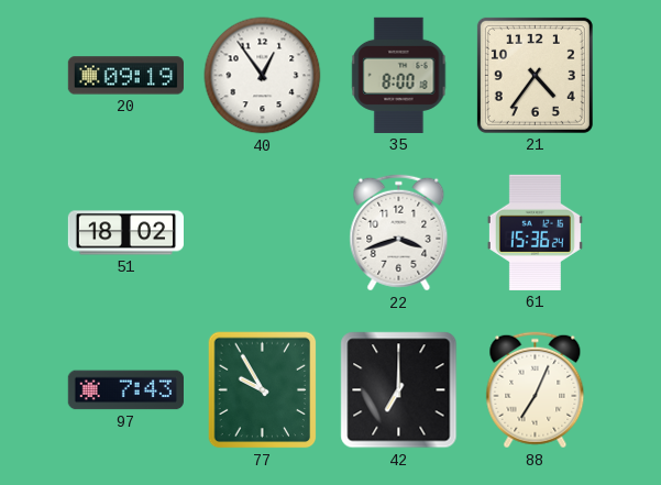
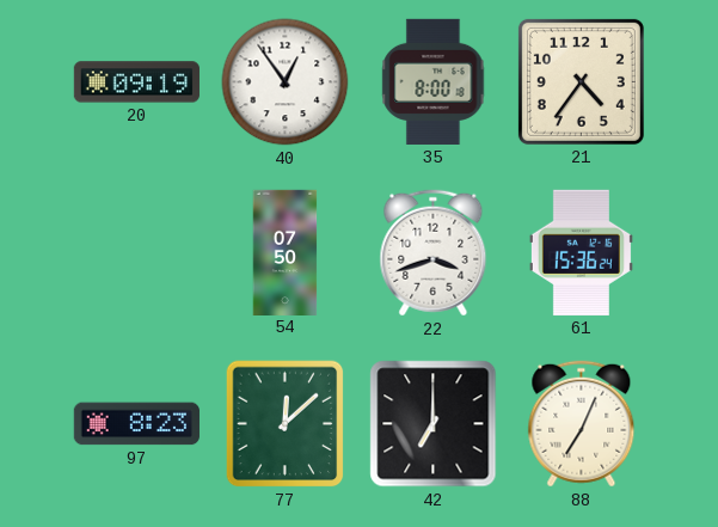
51: 18:02 -> none
54: none -> 07:50
97: 7:43 -> 8:23
77: 9:55 -> 12:08
